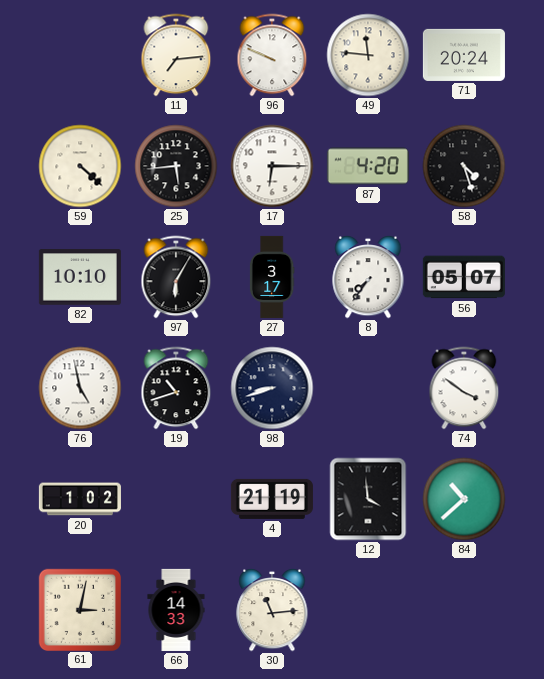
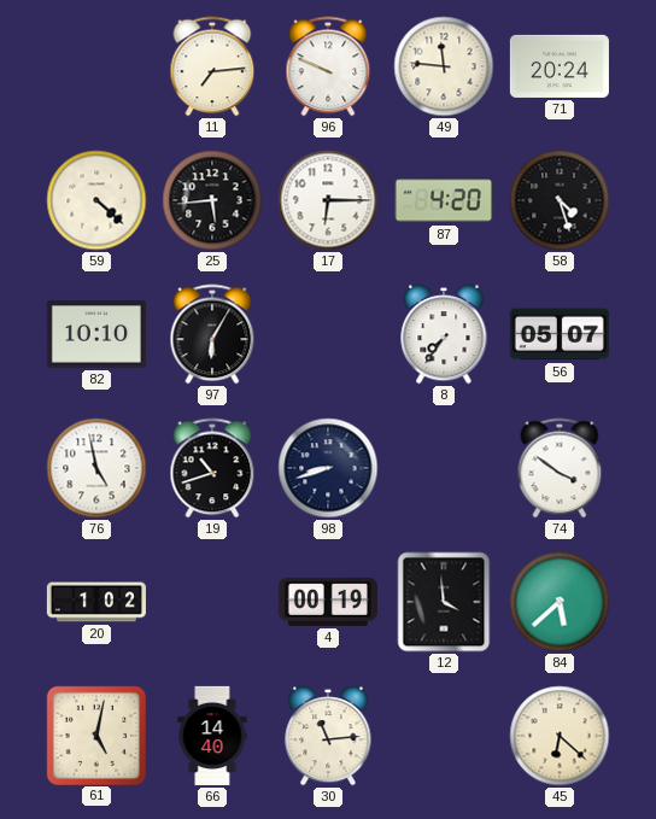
27: 3:17 -> none
4: 21:19 -> 00:19
84: 10:38 -> 5:38
61: 3:02 -> 5:02
66: 14:33 -> 14:40
45: none -> 6:22
